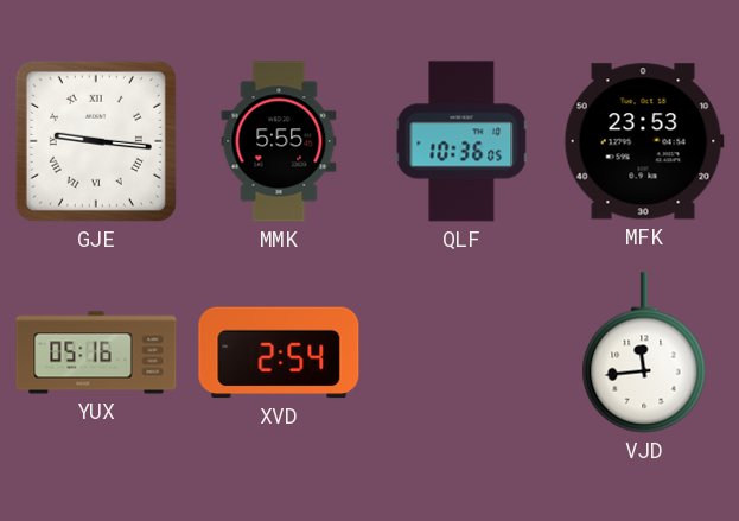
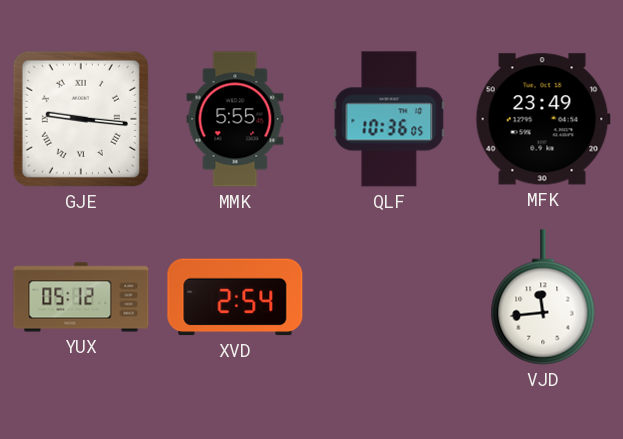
MFK: 23:53 -> 23:49
YUX: 05:16 -> 05:12
